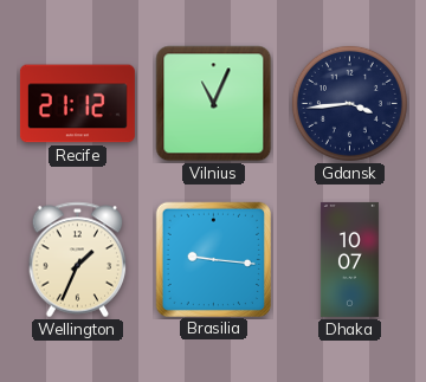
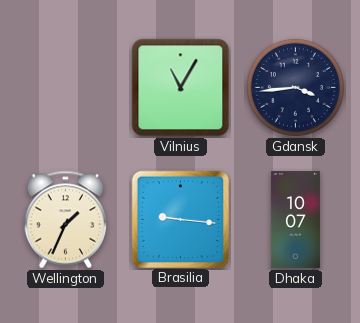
Recife: 21:12 -> none
Vilnius: 11:04 -> 11:05
